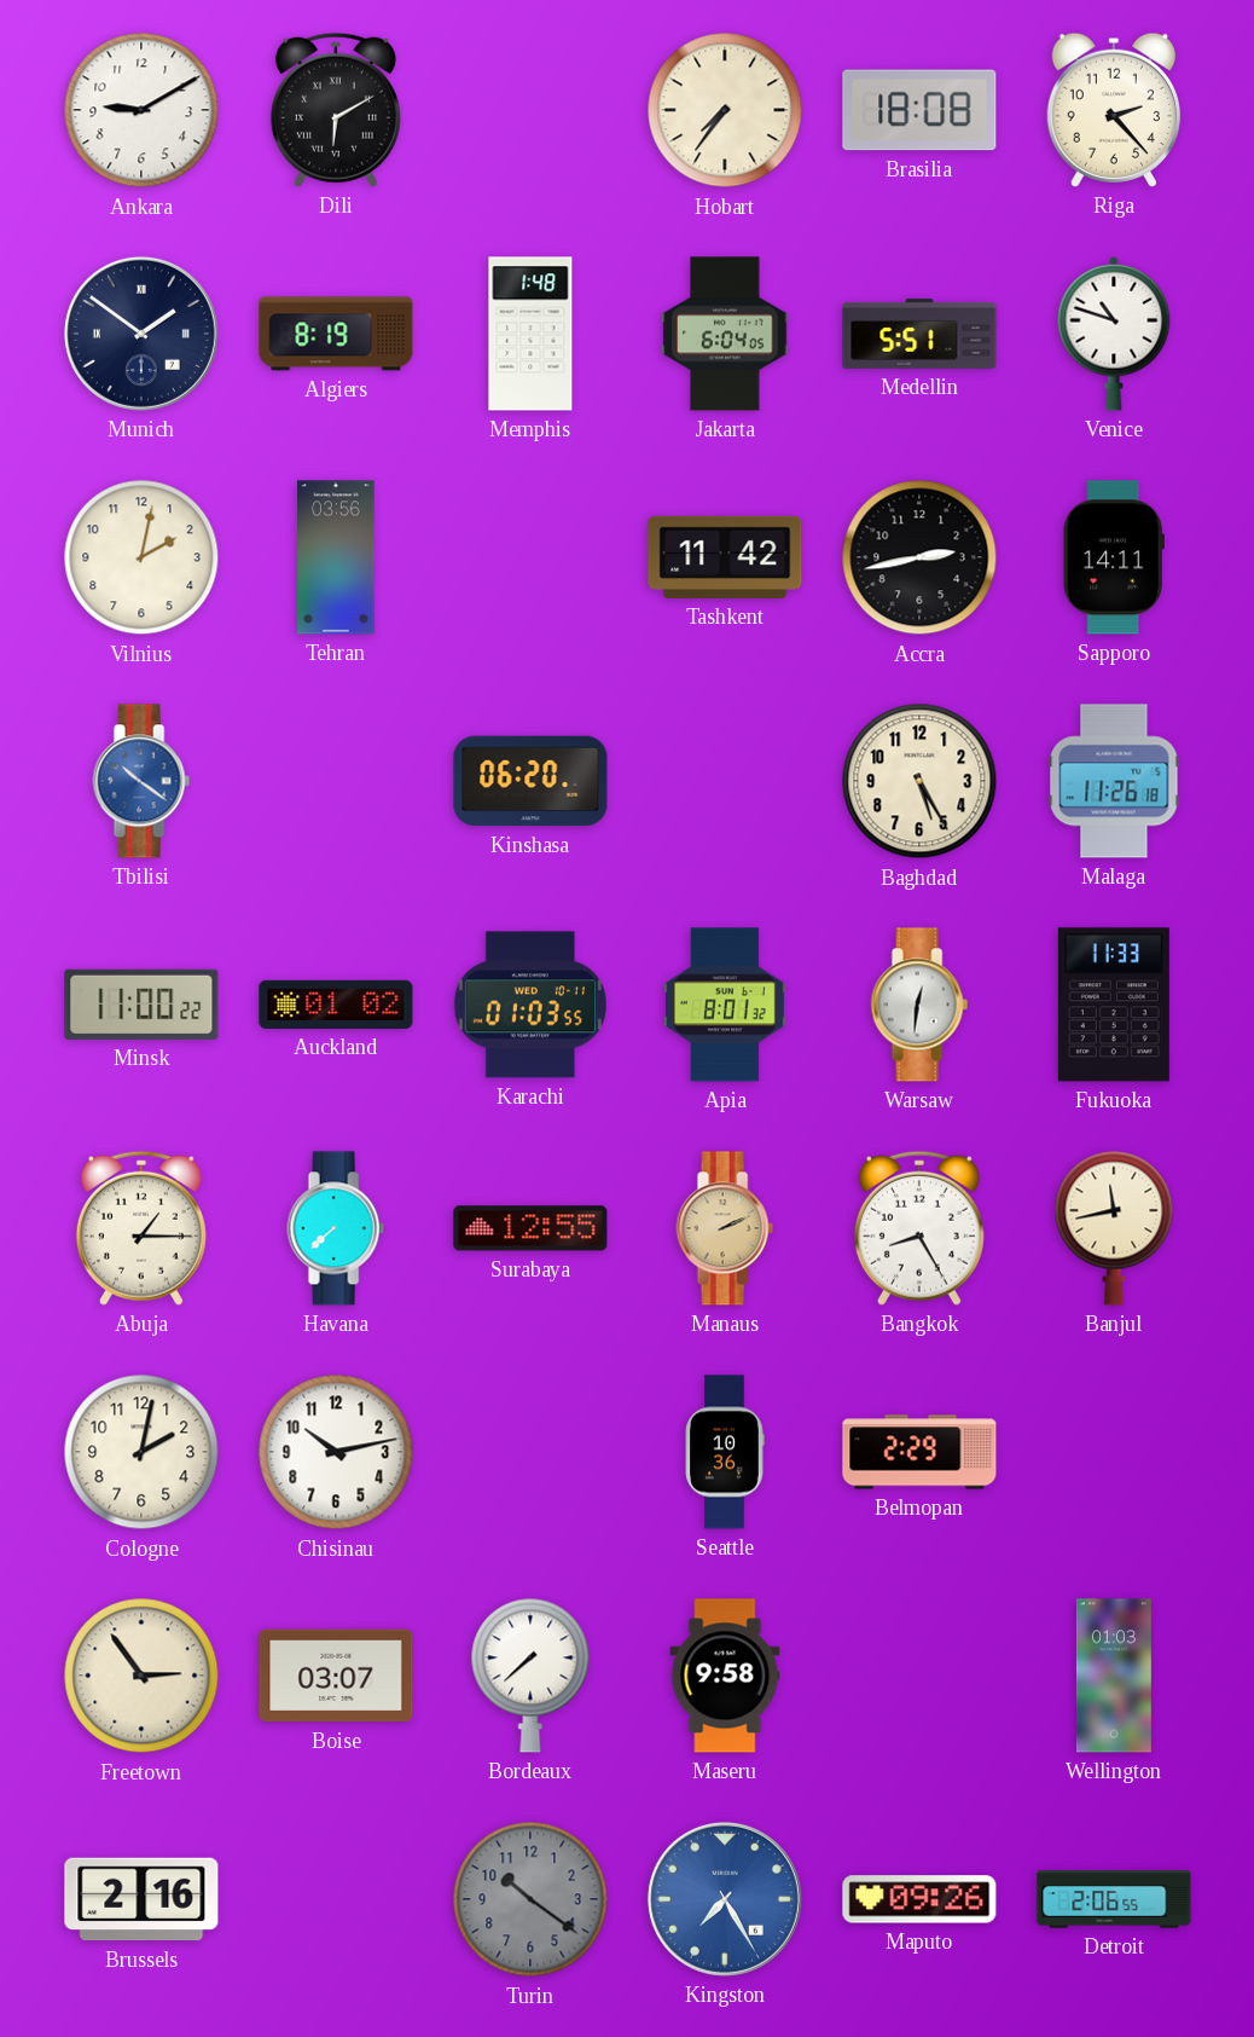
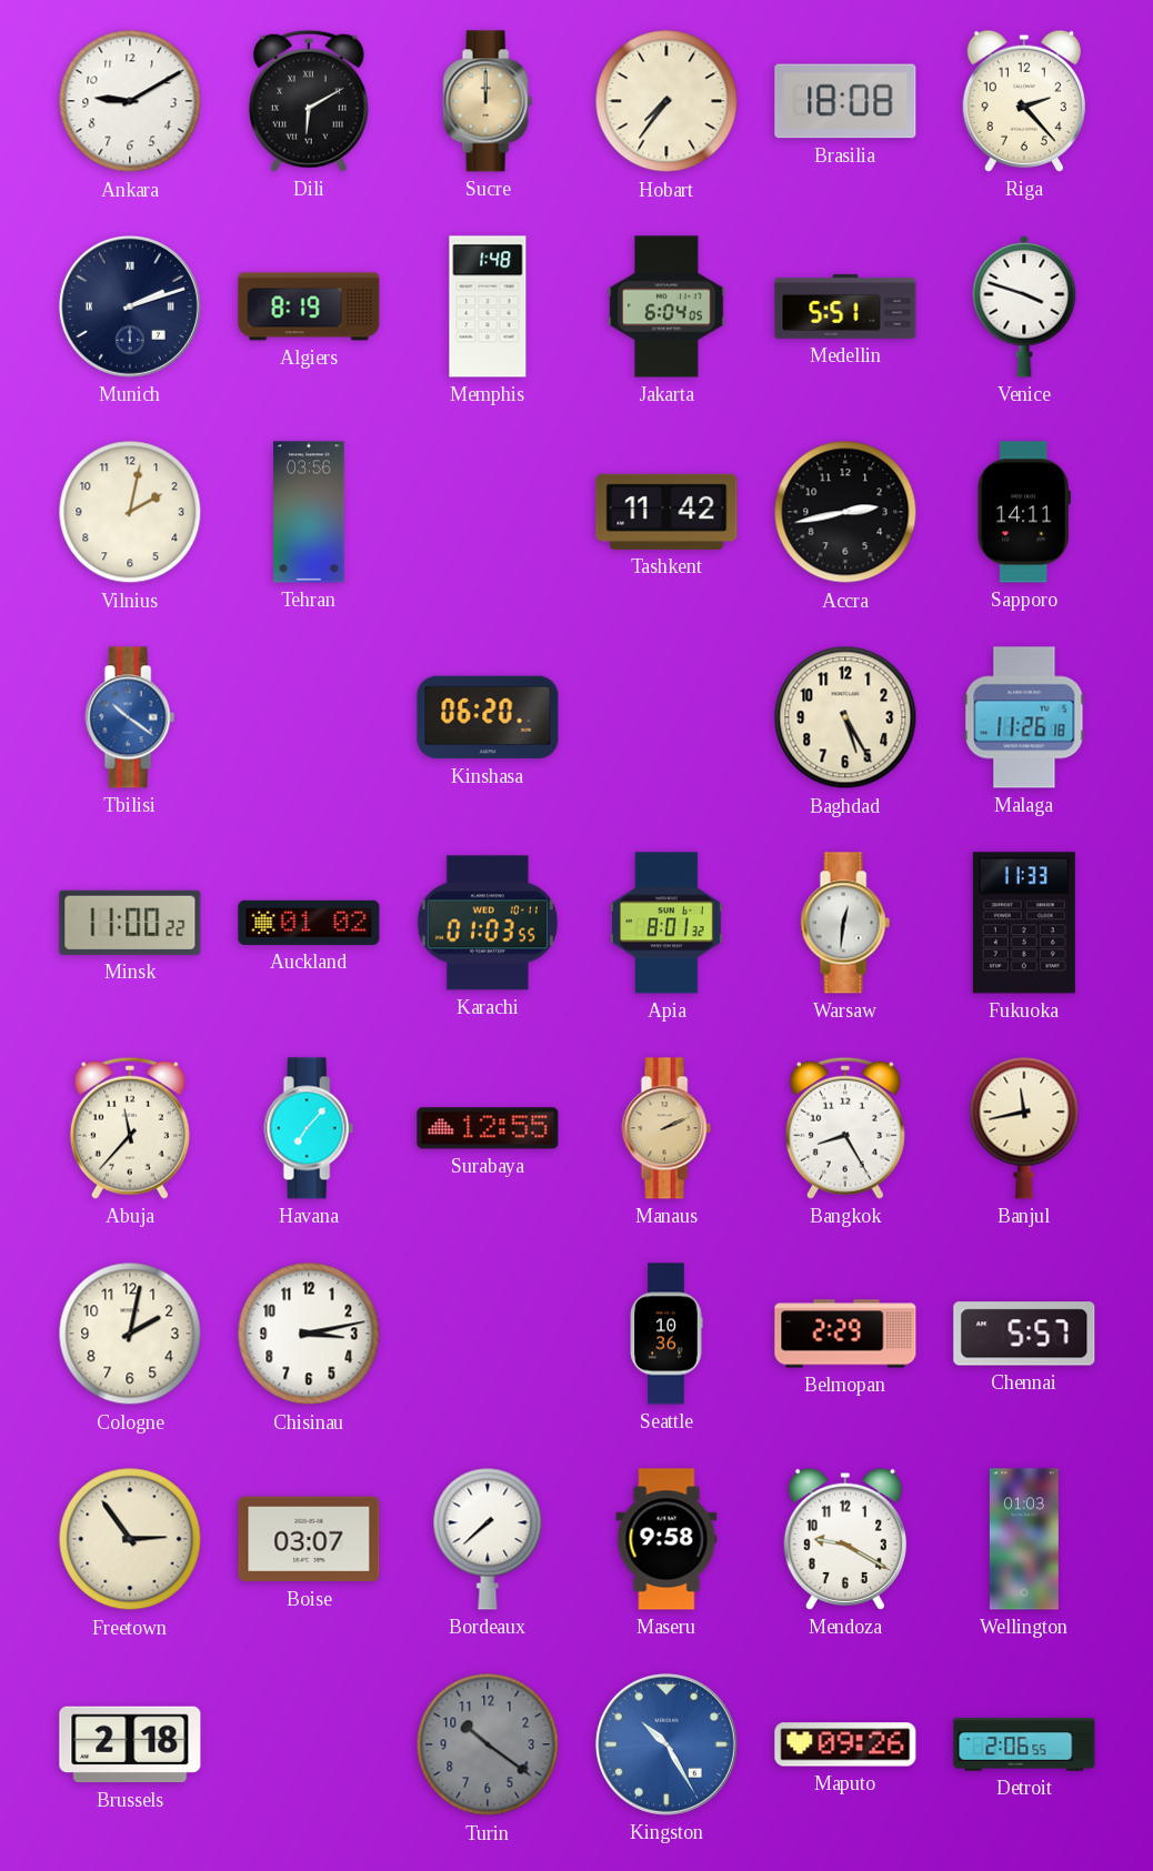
Sucre: none -> 12:00
Munich: 1:51 -> 2:12
Venice: 10:48 -> 3:48
Abuja: 1:15 -> 11:37
Havana: 7:38 -> 7:07
Chisinau: 10:13 -> 3:13
Chennai: none -> 5:57
Mendoza: none -> 9:20
Brussels: 2:16 -> 2:18
Kingston: 7:25 -> 10:25
